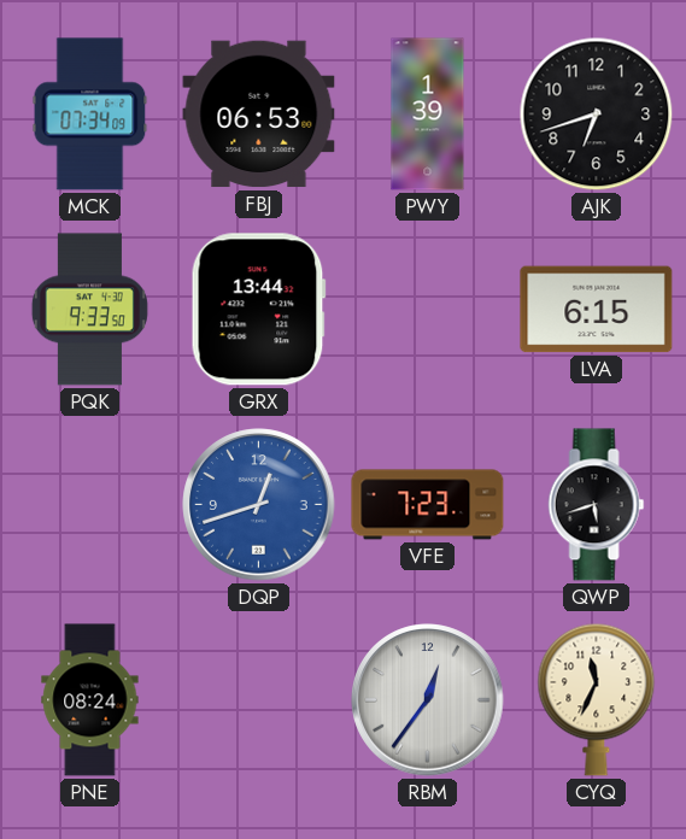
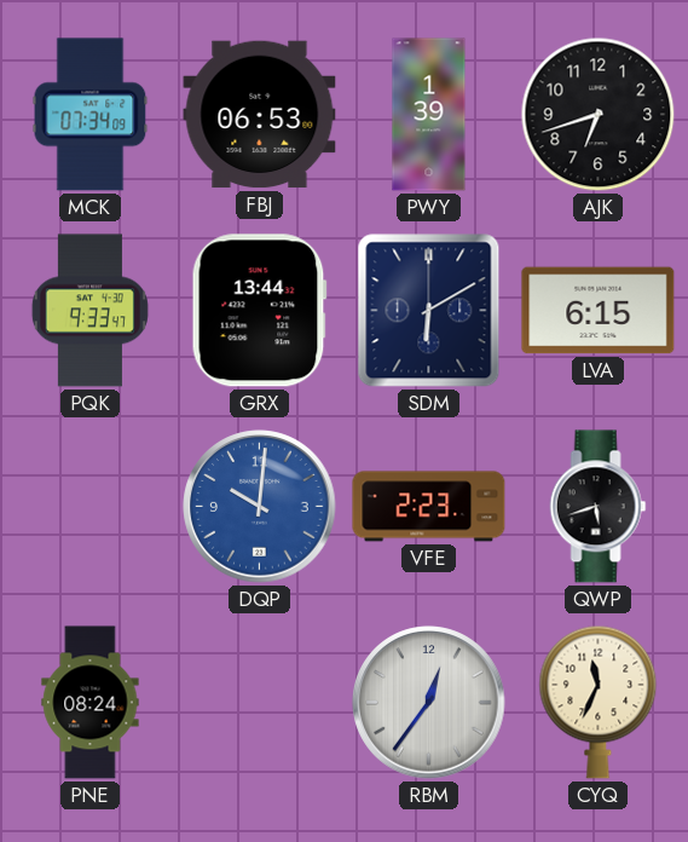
PQK: 9:33:50 -> 9:33:47
SDM: none -> 6:10
DQP: 12:42 -> 10:01
VFE: 7:23 -> 2:23
